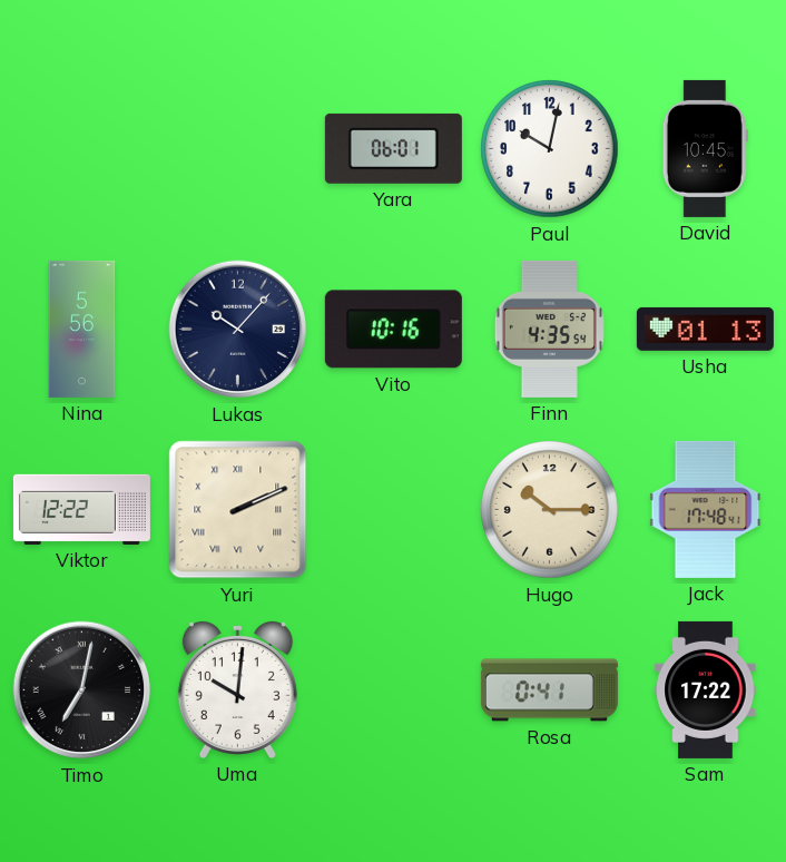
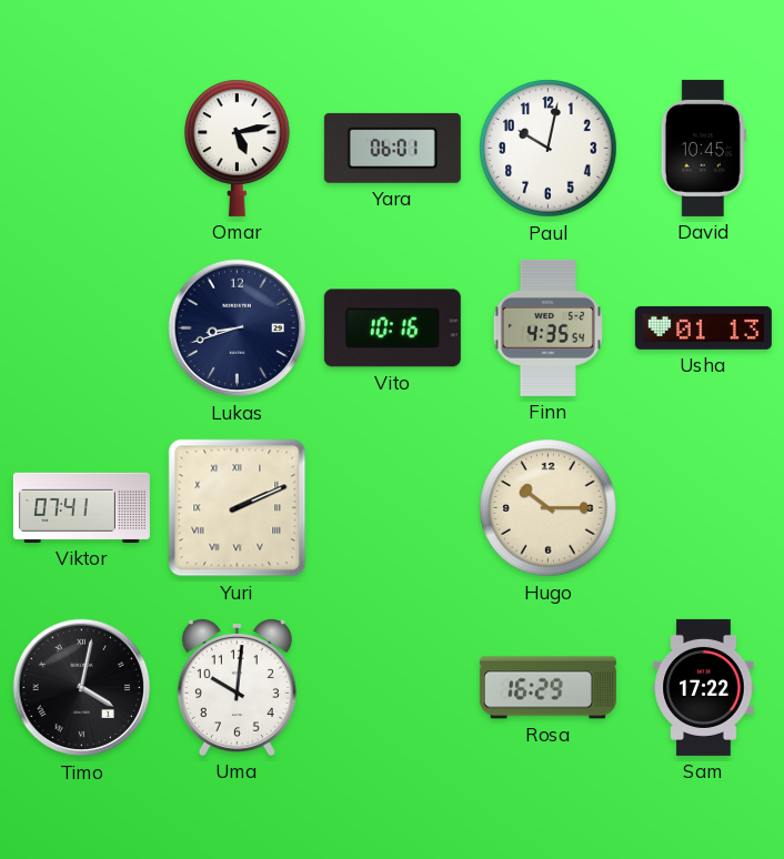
Omar: none -> 5:13
Nina: 5:56 -> none
Lukas: 10:07 -> 8:42
Viktor: 12:22 -> 07:41
Jack: 17:48 -> none
Timo: 7:02 -> 4:02
Rosa: 0:41 -> 16:29
